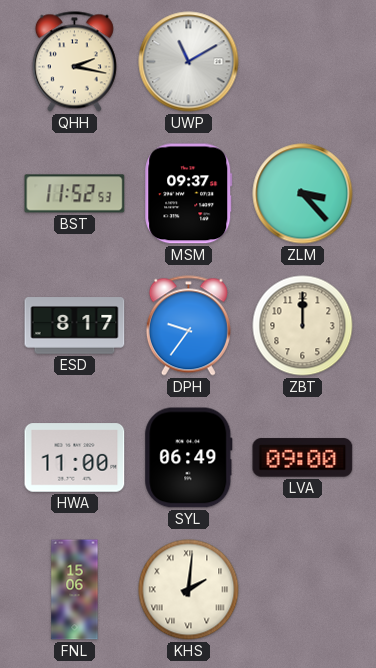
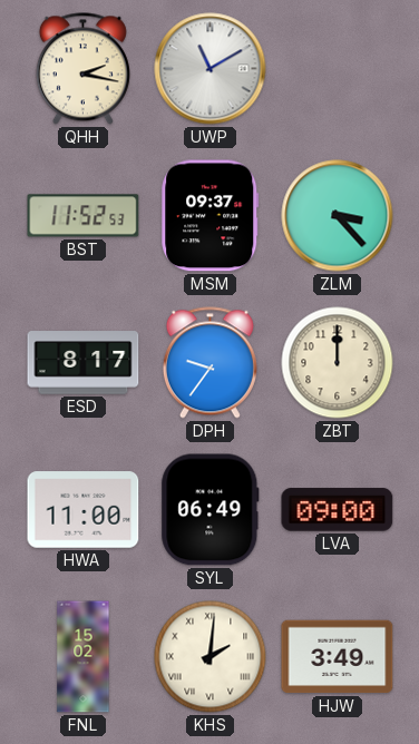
FNL: 15:06 -> 15:02
HJW: none -> 3:49
